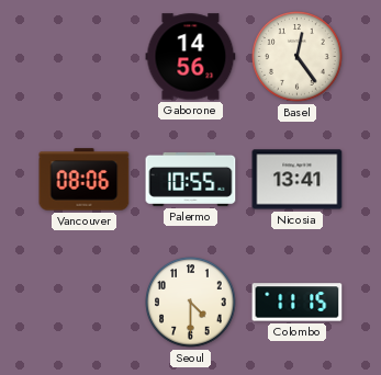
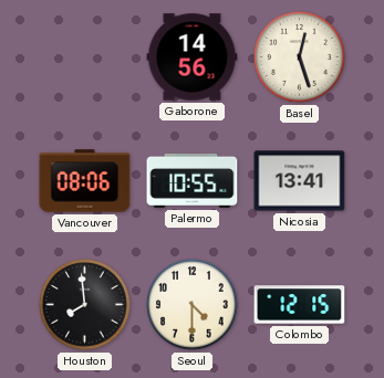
Basel: 12:24 -> 12:27
Houston: none -> 7:59
Colombo: 11:15 -> 12:15
